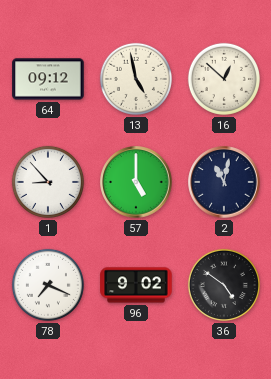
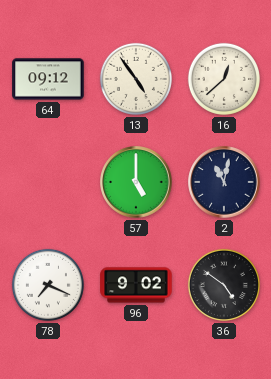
13: 4:58 -> 4:54
16: 12:52 -> 12:38
1: 8:53 -> none
